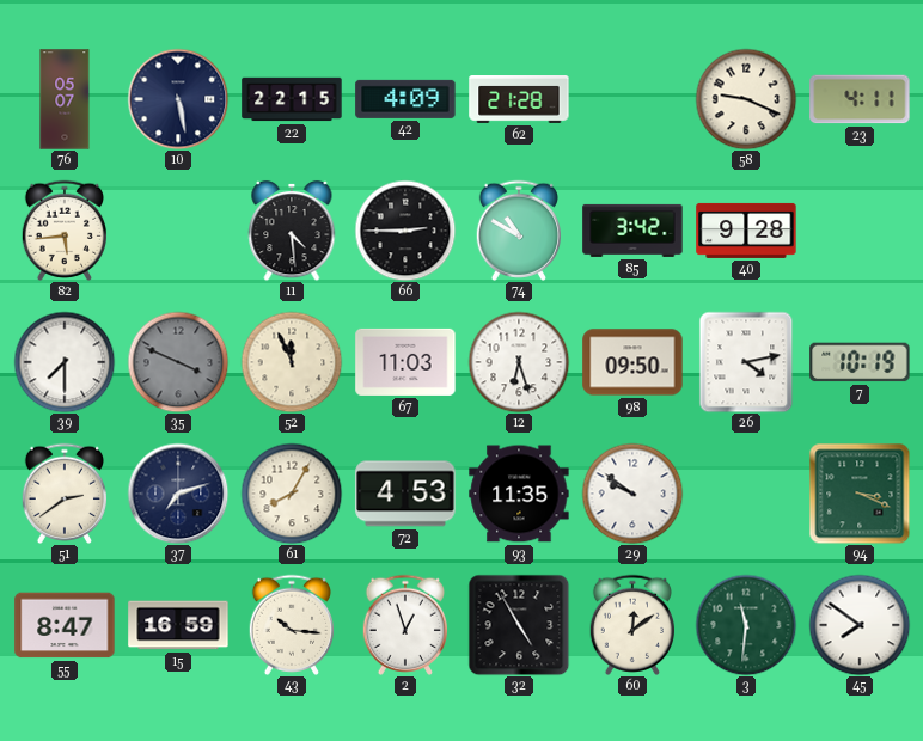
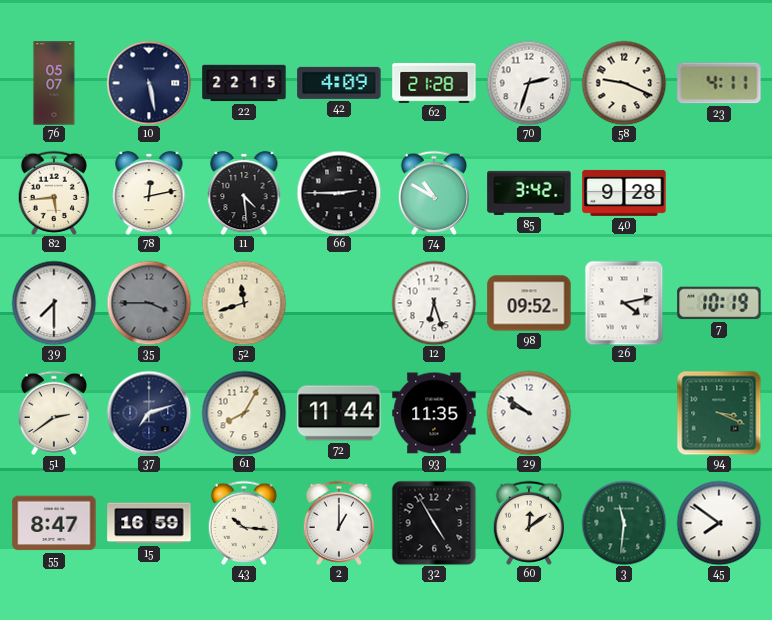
70: none -> 2:33
78: none -> 12:13
35: 3:49 -> 3:45
52: 11:56 -> 11:42
67: 11:03 -> none
98: 09:50 -> 09:52
72: 4:53 -> 11:44
2: 12:57 -> 1:00
